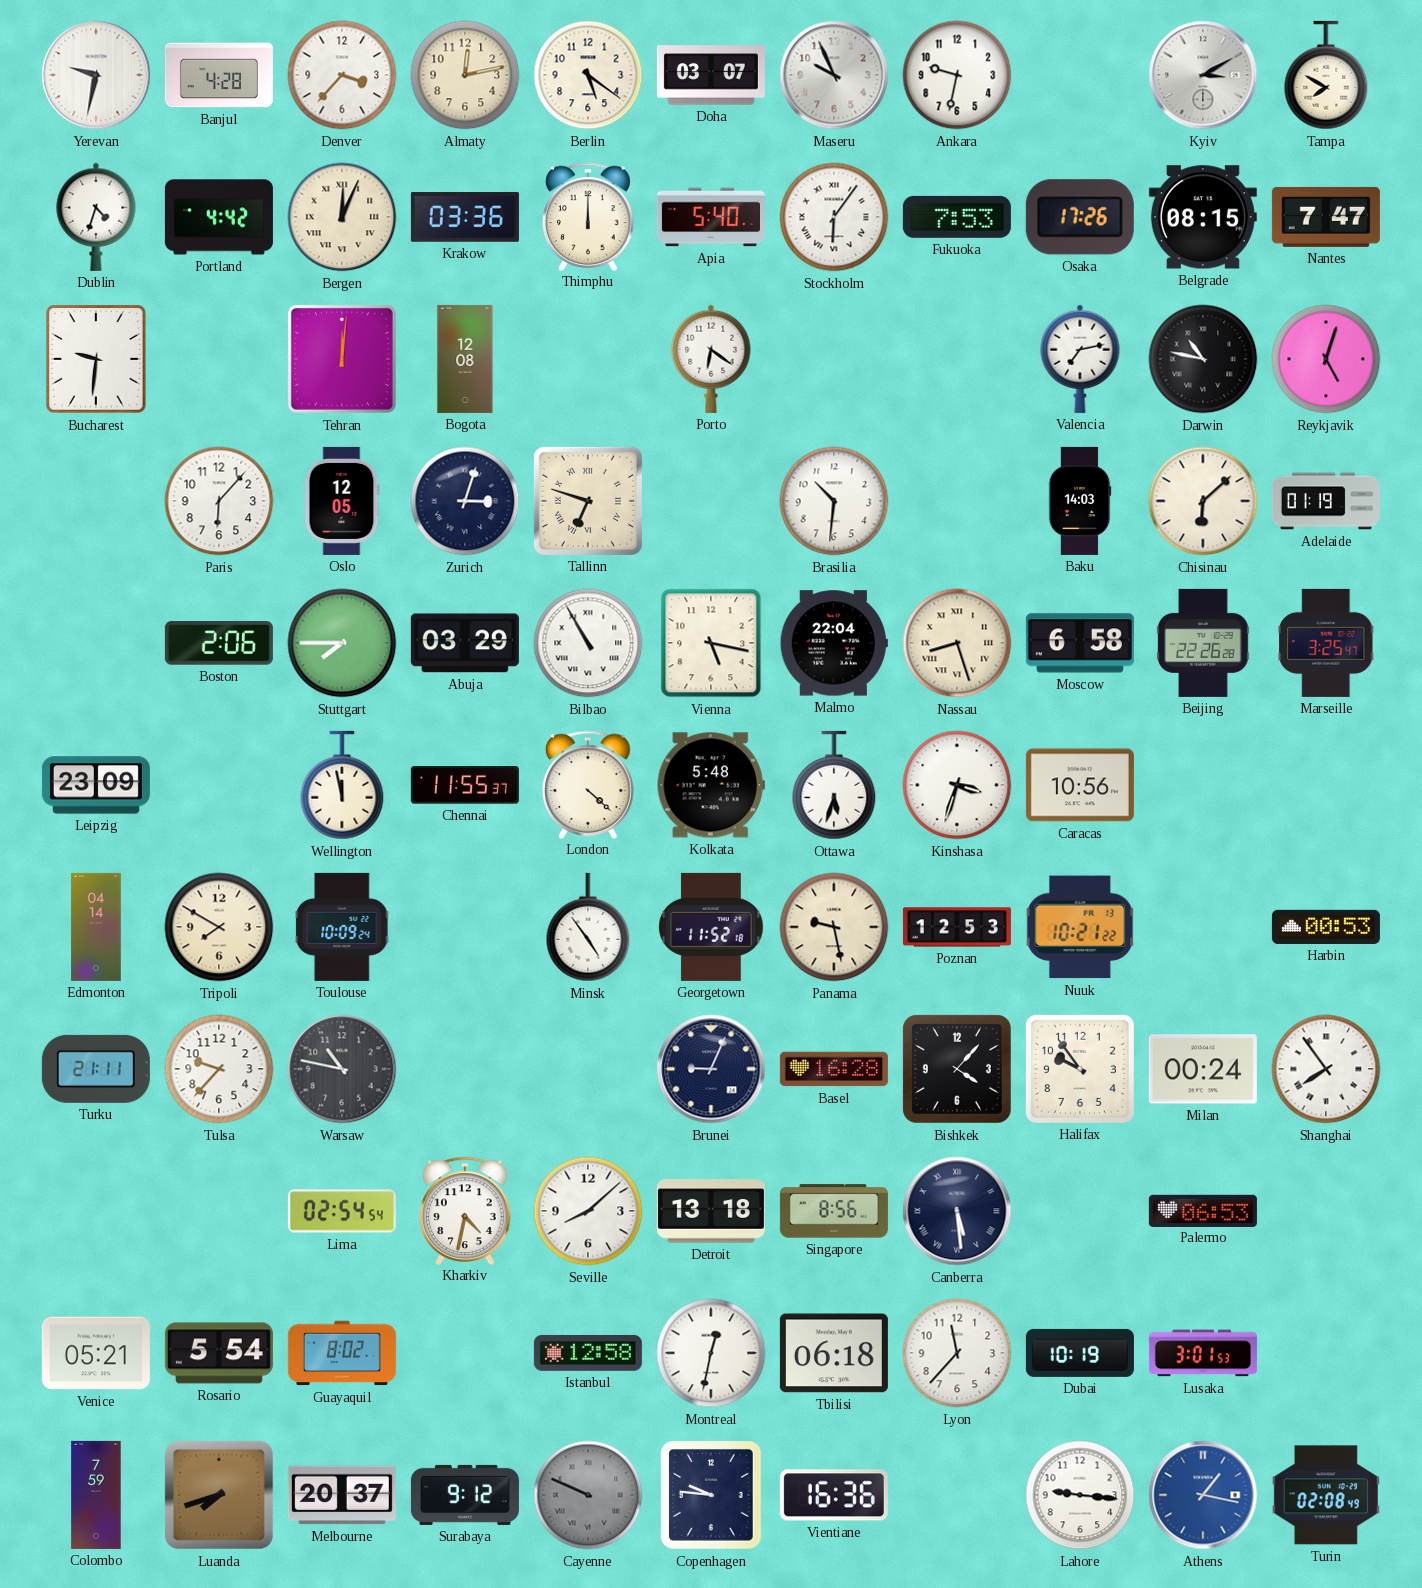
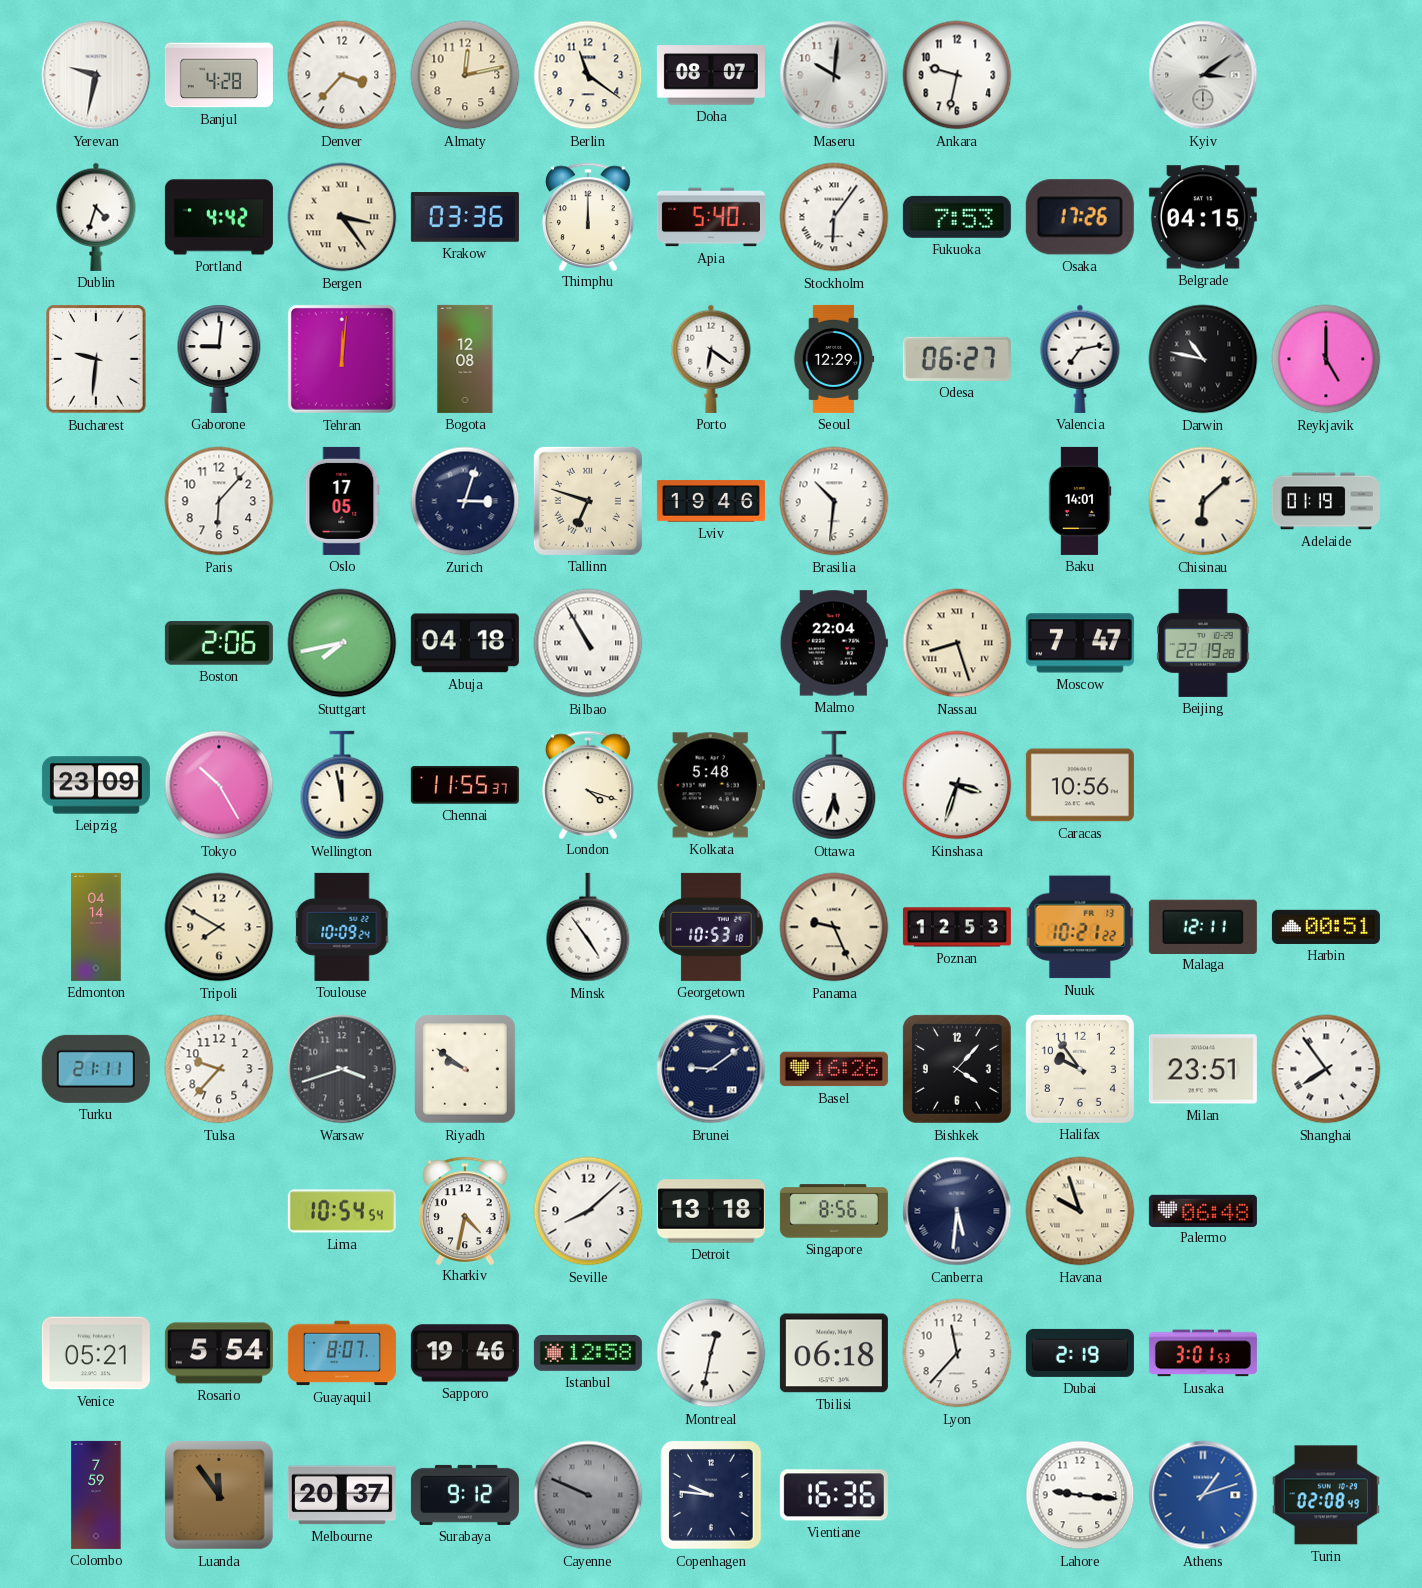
Berlin: 5:21 -> 11:21
Doha: 03:07 -> 08:07
Maseru: 9:56 -> 10:01
Kyiv: 3:10 -> 3:09
Tampa: 7:50 -> none
Bergen: 12:04 -> 3:24
Belgrade: 08:15 -> 04:15
Nantes: 7:47 -> none
Gaborone: none -> 9:01
Seoul: none -> 12:29
Odesa: none -> 06:27
Reykjavik: 5:03 -> 5:00
Oslo: 12:05 -> 17:05
Lviv: none -> 19:46
Baku: 14:03 -> 14:01
Stuttgart: 7:45 -> 7:43
Abuja: 03:29 -> 04:18
Vienna: 5:17 -> none
Moscow: 6:58 -> 7:47
Beijing: 22:26 -> 22:19
Marseille: 3:25 -> none
Tokyo: none -> 10:25
London: 4:22 -> 4:18
Georgetown: 11:52 -> 10:53
Panama: 9:28 -> 9:26
Malaga: none -> 12:11
Harbin: 00:53 -> 00:51
Warsaw: 10:47 -> 3:42
Riyadh: none -> 9:51
Brunei: 9:04 -> 9:09
Basel: 16:28 -> 16:26
Milan: 00:24 -> 23:51
Lima: 02:54 -> 10:54
Canberra: 5:29 -> 5:31
Havana: none -> 9:57
Palermo: 06:53 -> 06:48
Guayaquil: 8:02 -> 8:07
Sapporo: none -> 19:46
Dubai: 10:19 -> 2:19
Luanda: 7:42 -> 11:54
Athens: 1:17 -> 1:12
